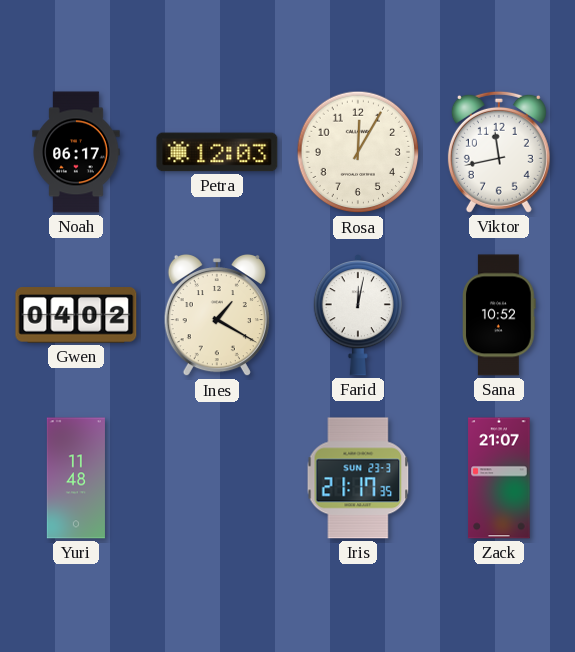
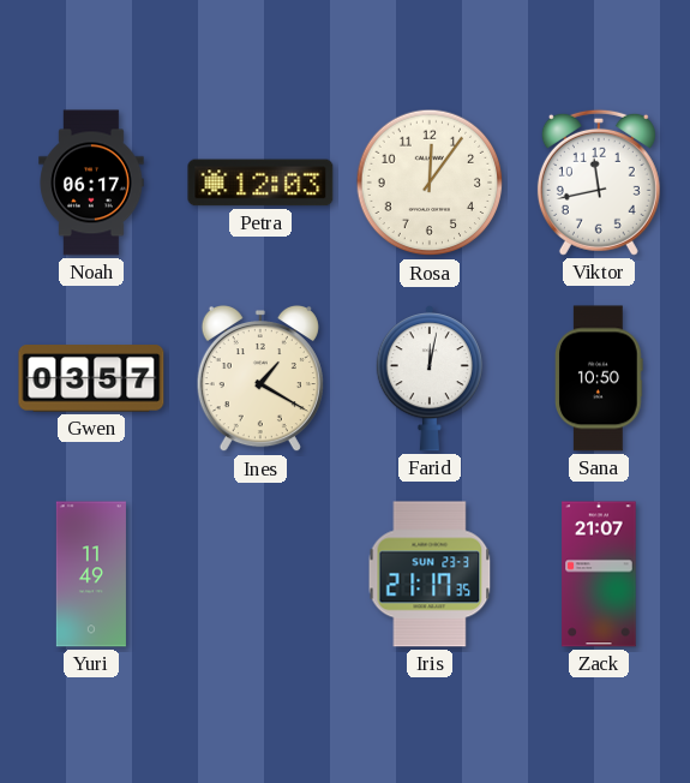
Rosa: 12:05 -> 12:06
Gwen: 04:02 -> 03:57
Sana: 10:52 -> 10:50
Yuri: 11:48 -> 11:49
